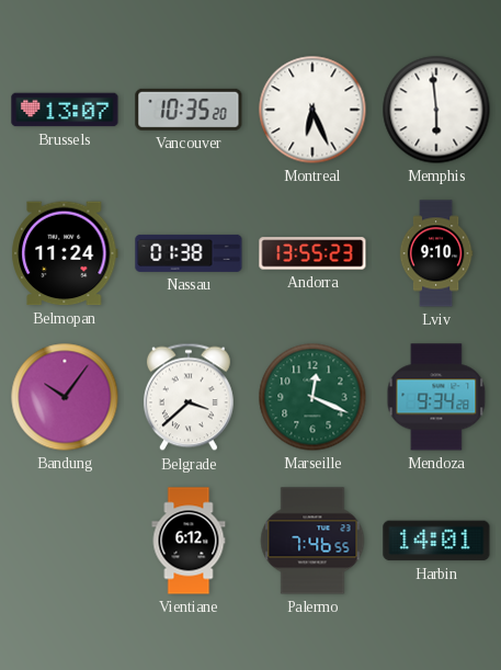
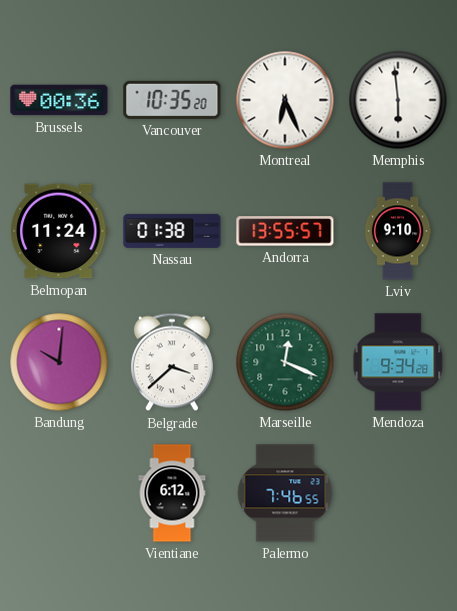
Brussels: 13:07 -> 00:36
Andorra: 13:55:23 -> 13:55:57
Bandung: 10:06 -> 10:01
Harbin: 14:01 -> none
